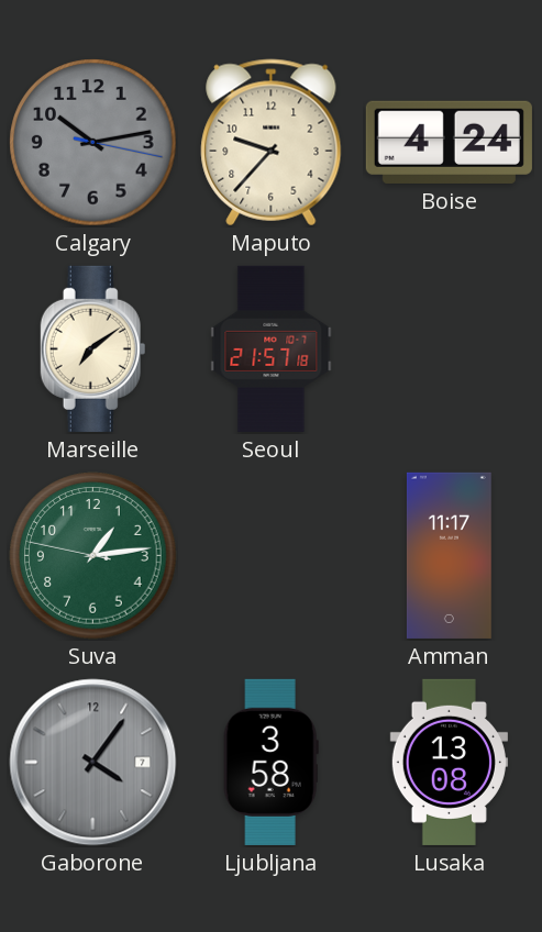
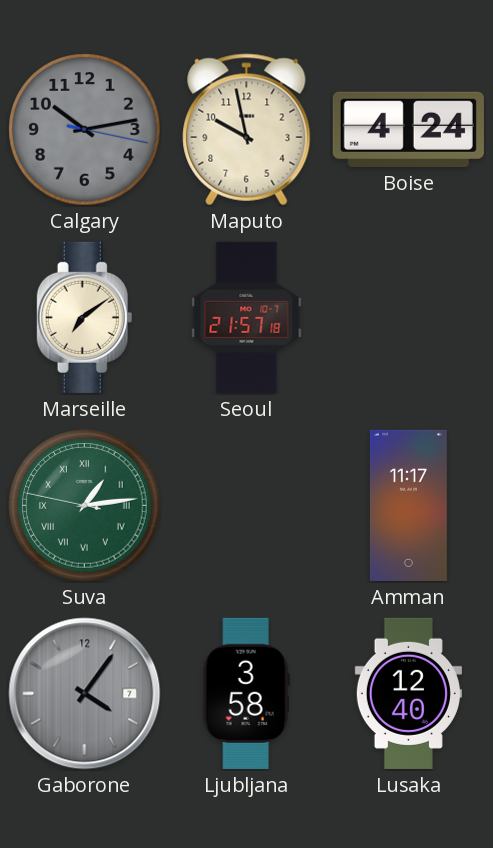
Maputo: 9:37 -> 9:58
Suva numerals: Arabic -> Roman
Lusaka: 13:08 -> 12:40
